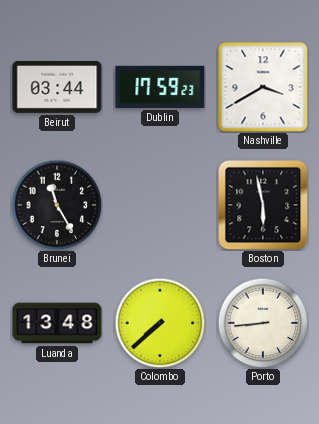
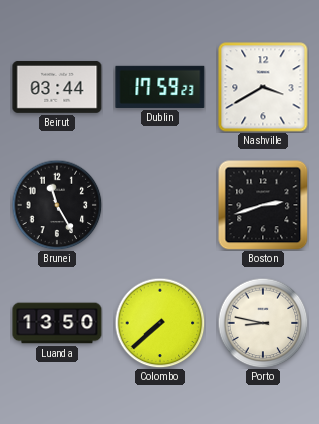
Boston: 5:58 -> 2:42
Luanda: 13:48 -> 13:50
Porto: 8:44 -> 8:47
